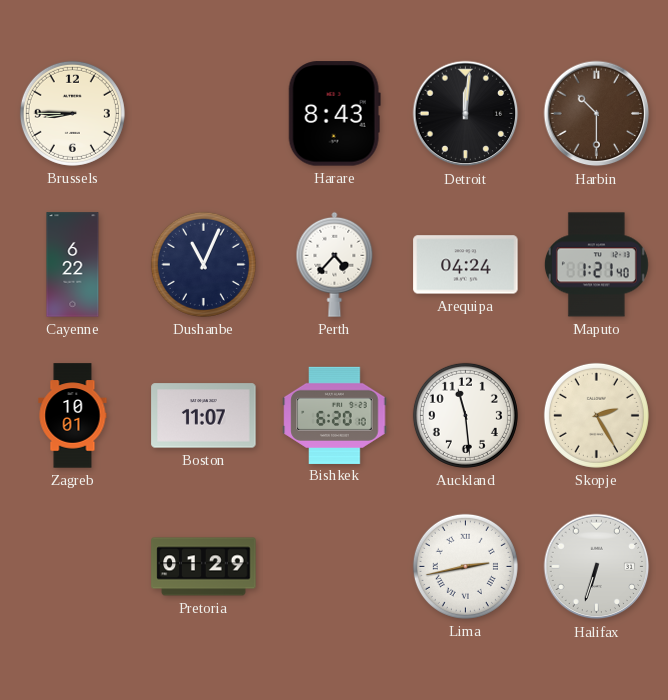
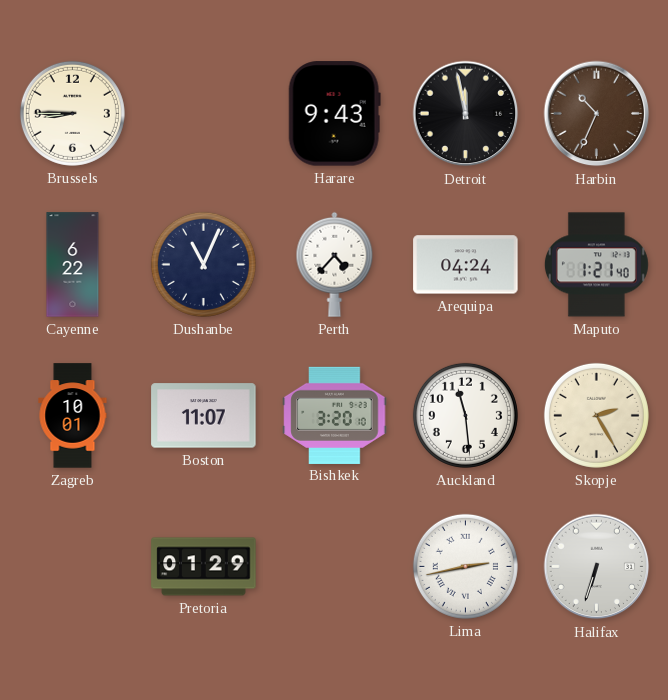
Harare: 8:43 -> 9:43
Detroit: 12:01 -> 11:58
Harbin: 10:30 -> 10:34
Bishkek: 6:20 -> 3:20
